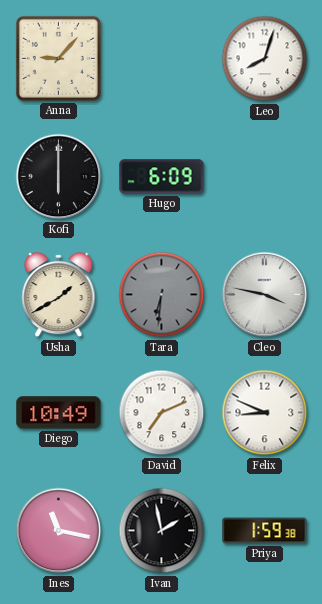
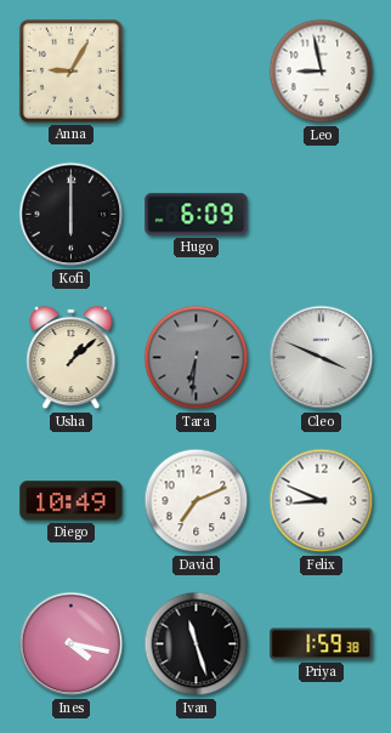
Anna: 9:07 -> 9:05
Leo: 8:03 -> 8:58
Usha: 1:40 -> 1:08
Cleo: 3:47 -> 3:49
Ines: 11:17 -> 4:17
Ivan: 1:58 -> 11:27
